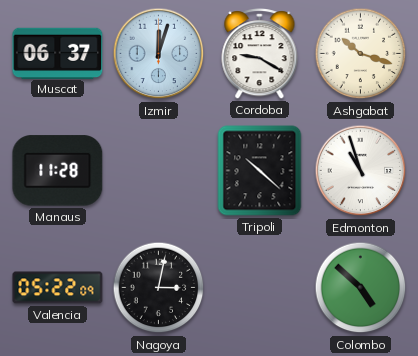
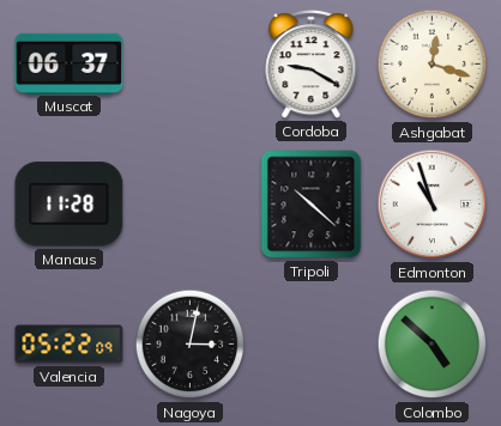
Izmir: 12:03 -> none
Ashgabat: 10:18 -> 12:18
